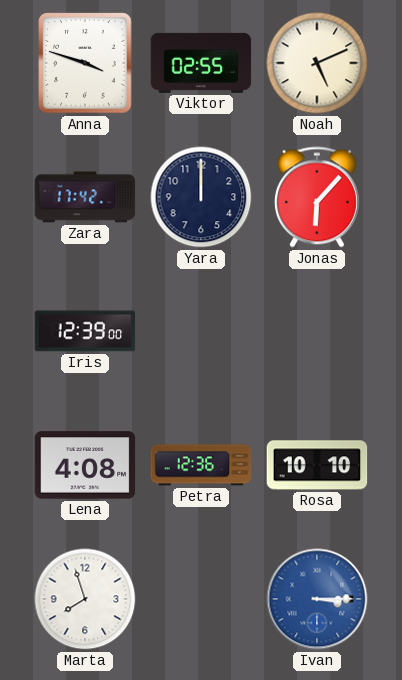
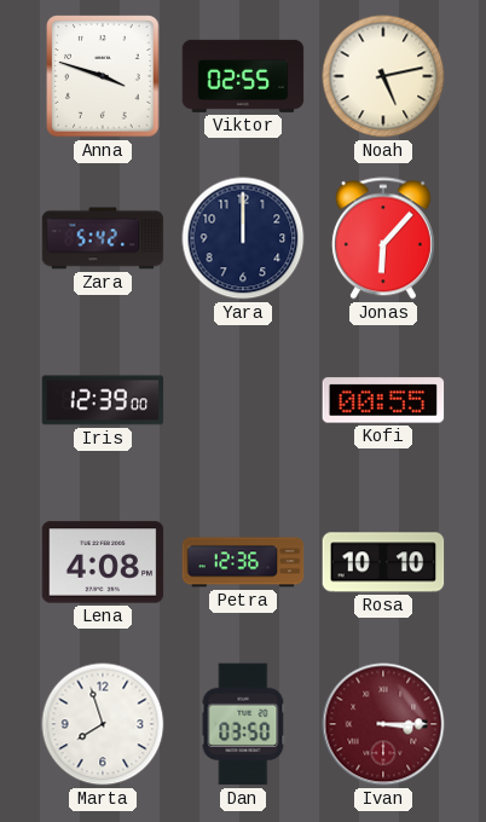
Noah: 5:11 -> 5:13
Zara: 17:42 -> 5:42
Kofi: none -> 00:55
Dan: none -> 03:50
Ivan dial: blue -> burgundy
